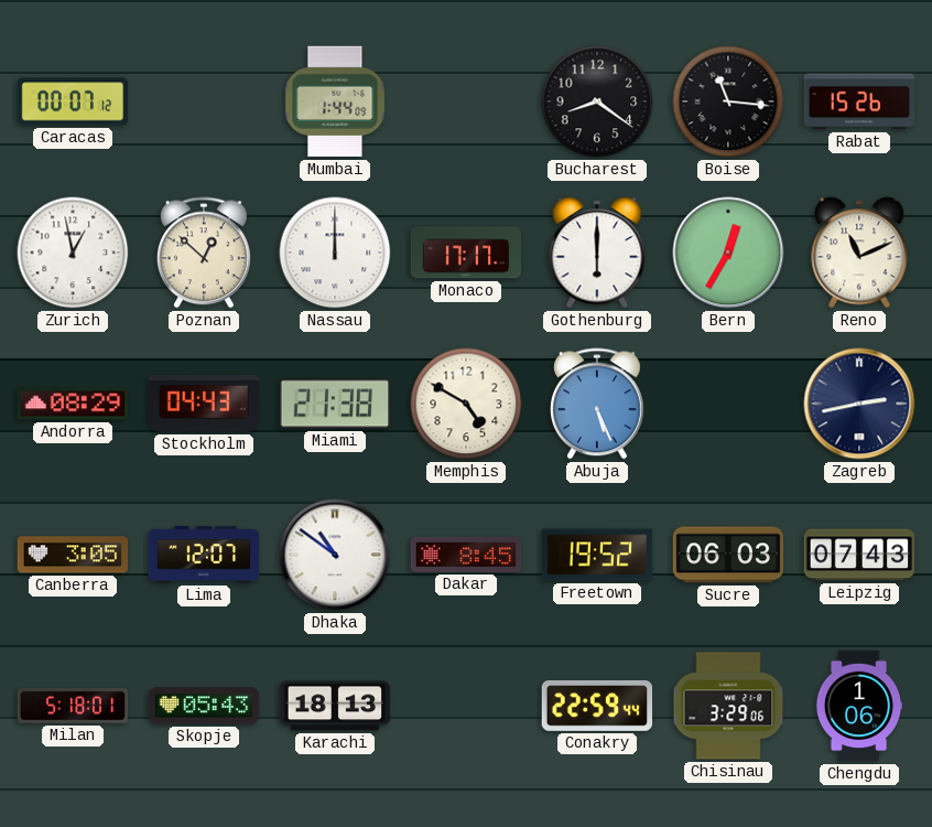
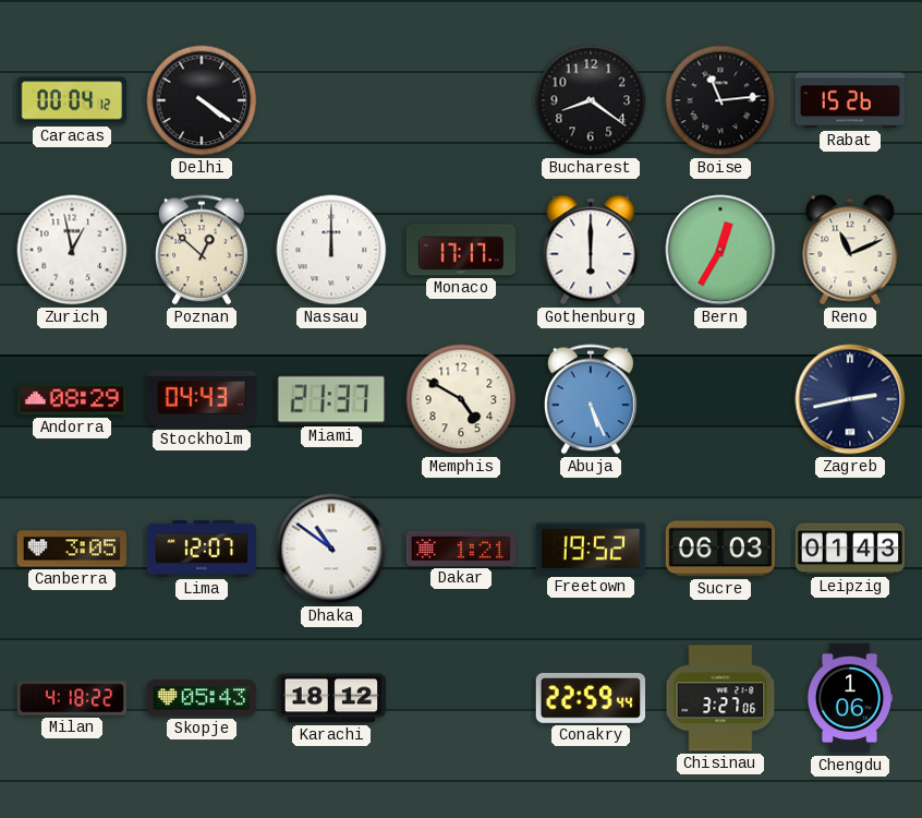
Caracas: 00:07 -> 00:04
Delhi: none -> 4:21
Mumbai: 1:44 -> none
Boise: 11:16 -> 11:14
Miami: 21:38 -> 21:37
Dakar: 8:45 -> 1:21
Leipzig: 07:43 -> 01:43
Milan: 5:18 -> 4:18
Karachi: 18:13 -> 18:12
Chisinau: 3:29 -> 3:27
